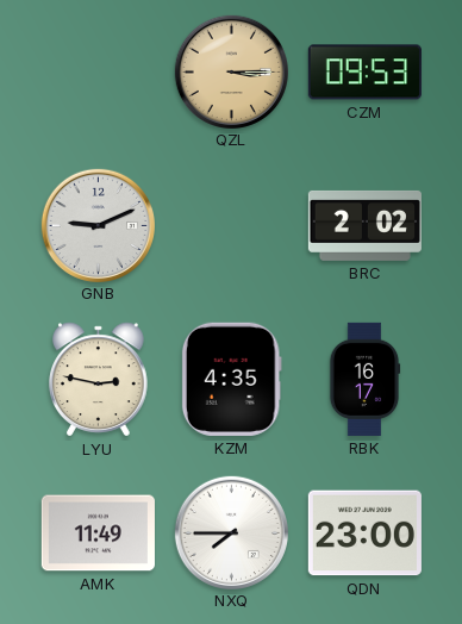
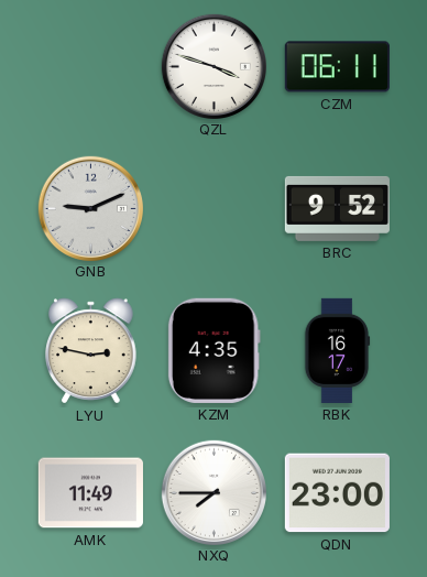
QZL: 3:15 -> 3:48
QZL dial: champagne -> white
CZM: 09:53 -> 06:11
BRC: 2:02 -> 9:52
